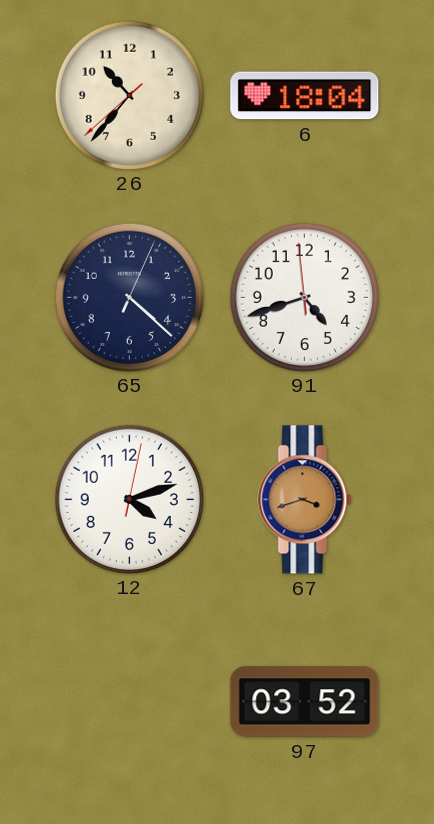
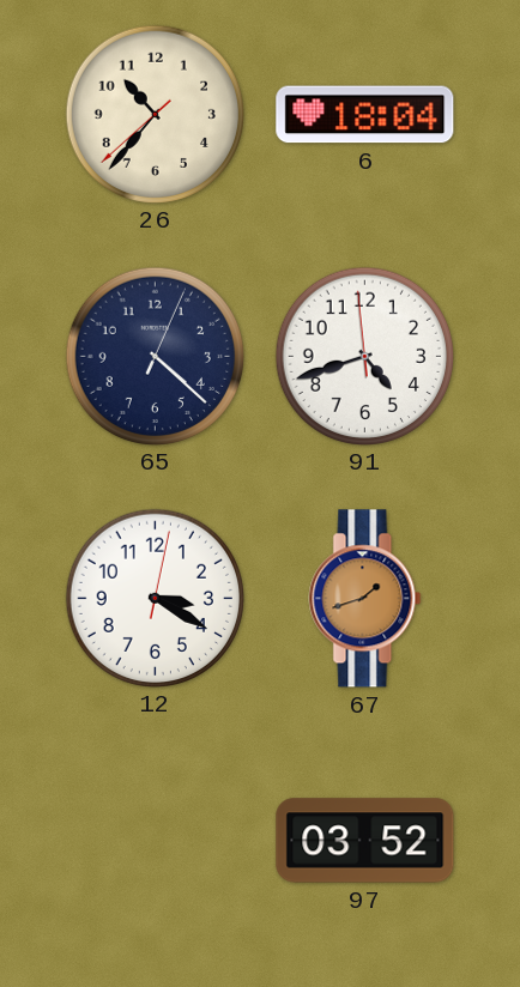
12: 4:12 -> 3:20
67: 3:42 -> 1:42
